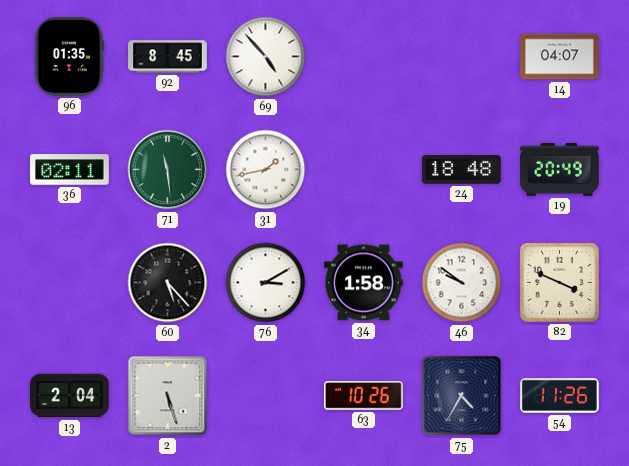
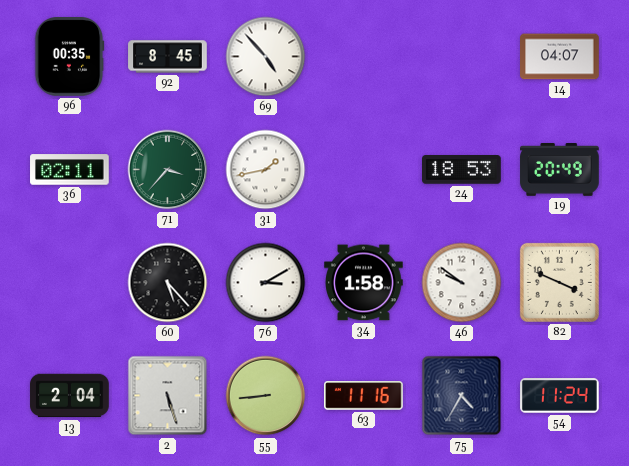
96: 01:35 -> 00:35
71: 11:29 -> 3:37
24: 18:48 -> 18:53
55: none -> 8:44
63: 10:26 -> 11:16
54: 11:26 -> 11:24
